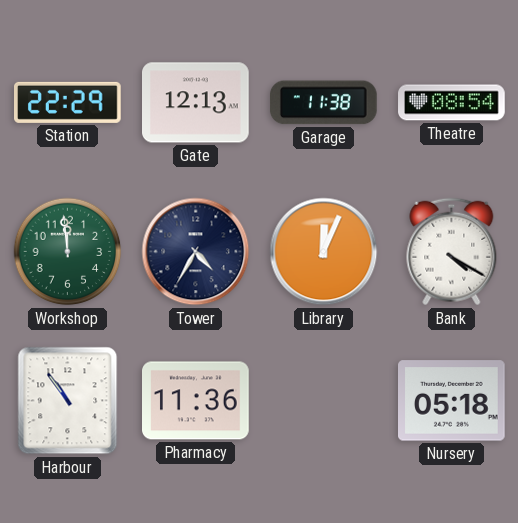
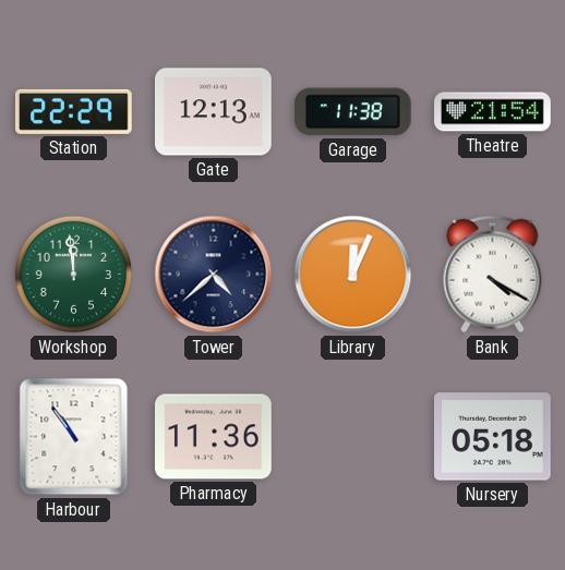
Theatre: 08:54 -> 21:54
Tower: 4:35 -> 4:38
